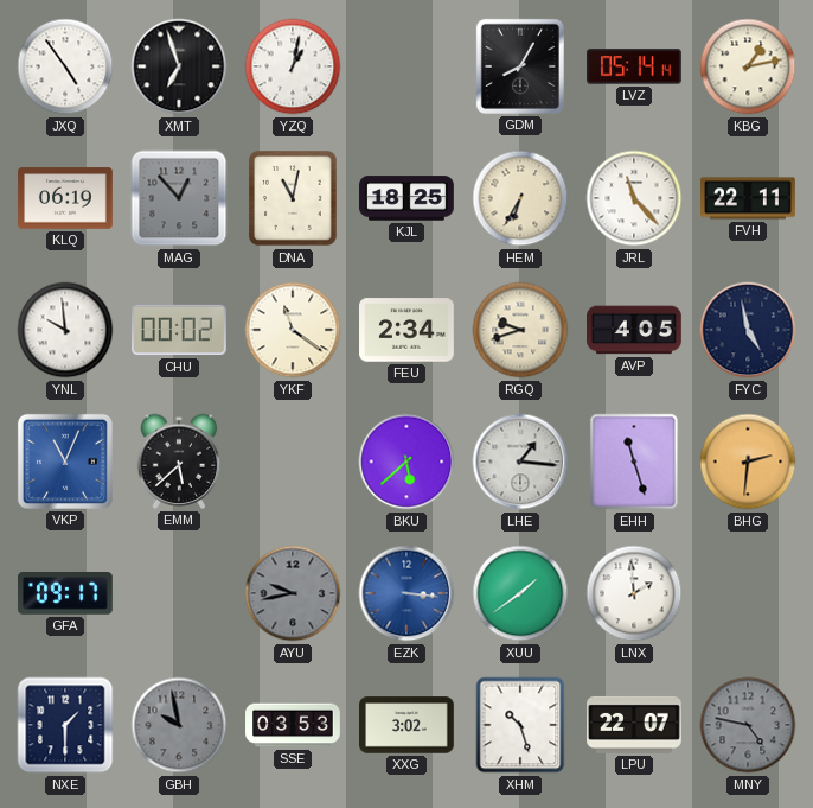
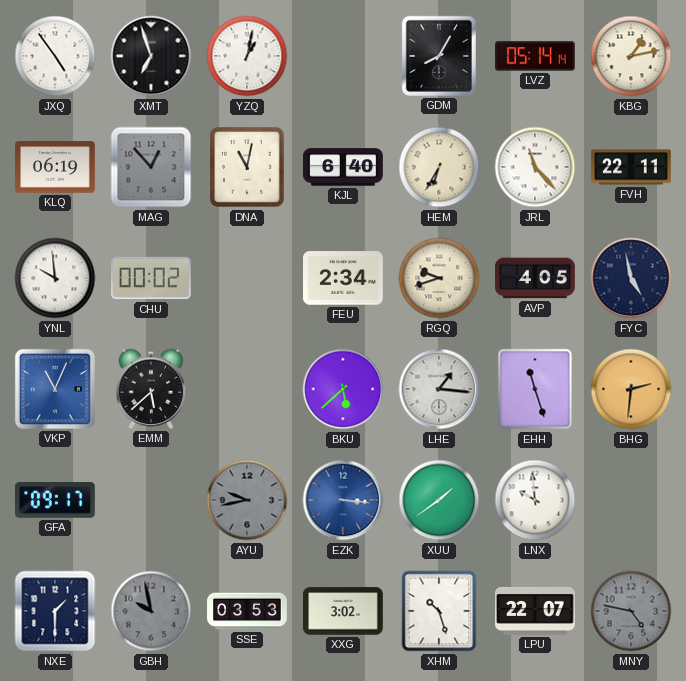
KJL: 18:25 -> 6:40
YKF: 11:21 -> none
LNX: 1:59 -> 9:59
